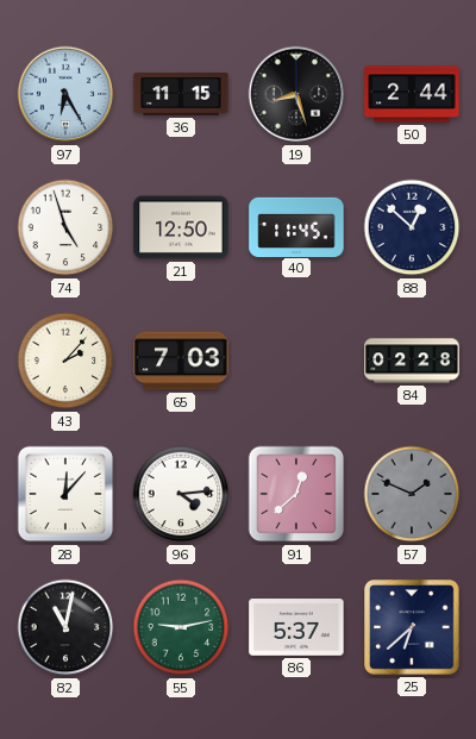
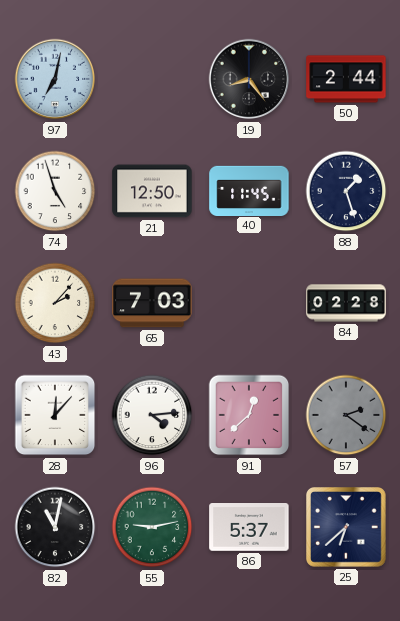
97: 6:25 -> 7:02
36: 11:15 -> none
19: 8:27 -> 8:24
88: 12:52 -> 1:27
57: 1:49 -> 2:21
